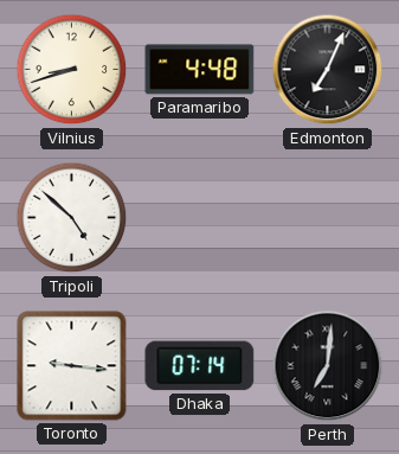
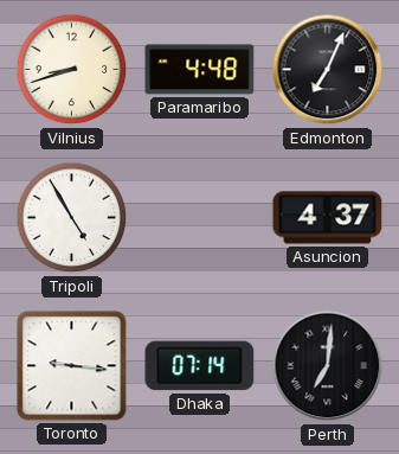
Tripoli: 4:52 -> 4:55
Asuncion: none -> 4:37
